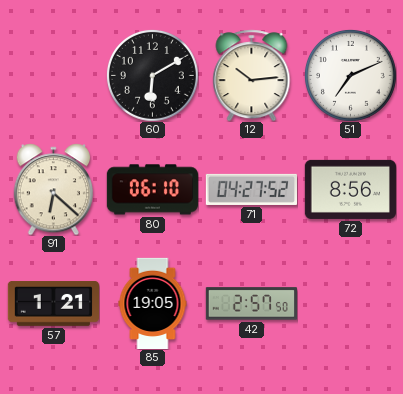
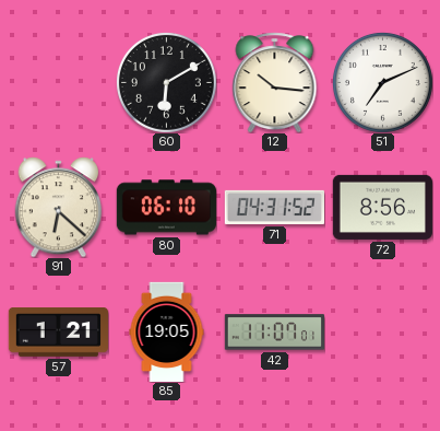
12: 10:14 -> 10:16
71: 04:27 -> 04:31
42: 2:57 -> 11:07
